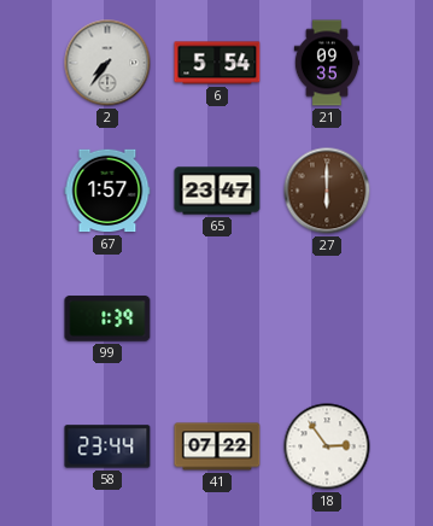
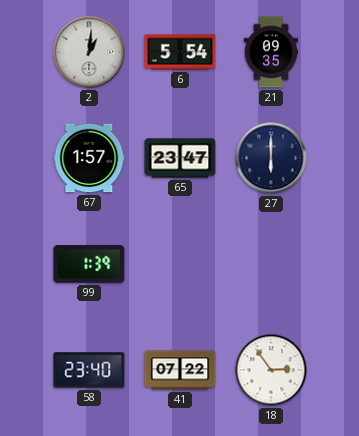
2: 7:36 -> 1:01
27 dial: brown -> navy
58: 23:44 -> 23:40
